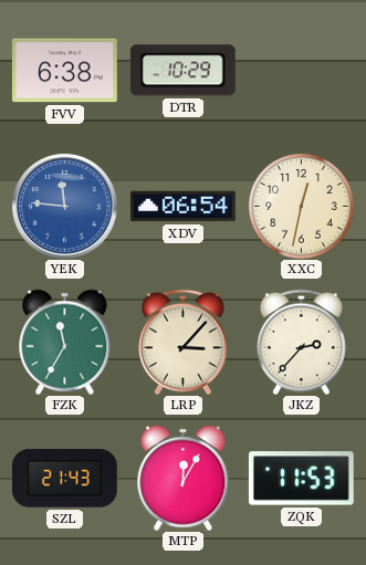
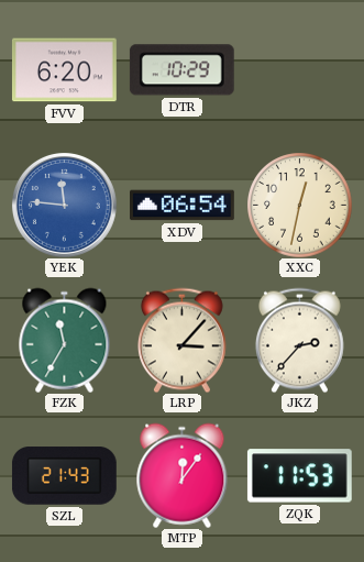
FVV: 6:38 -> 6:20
MTP: 12:05 -> 12:06
